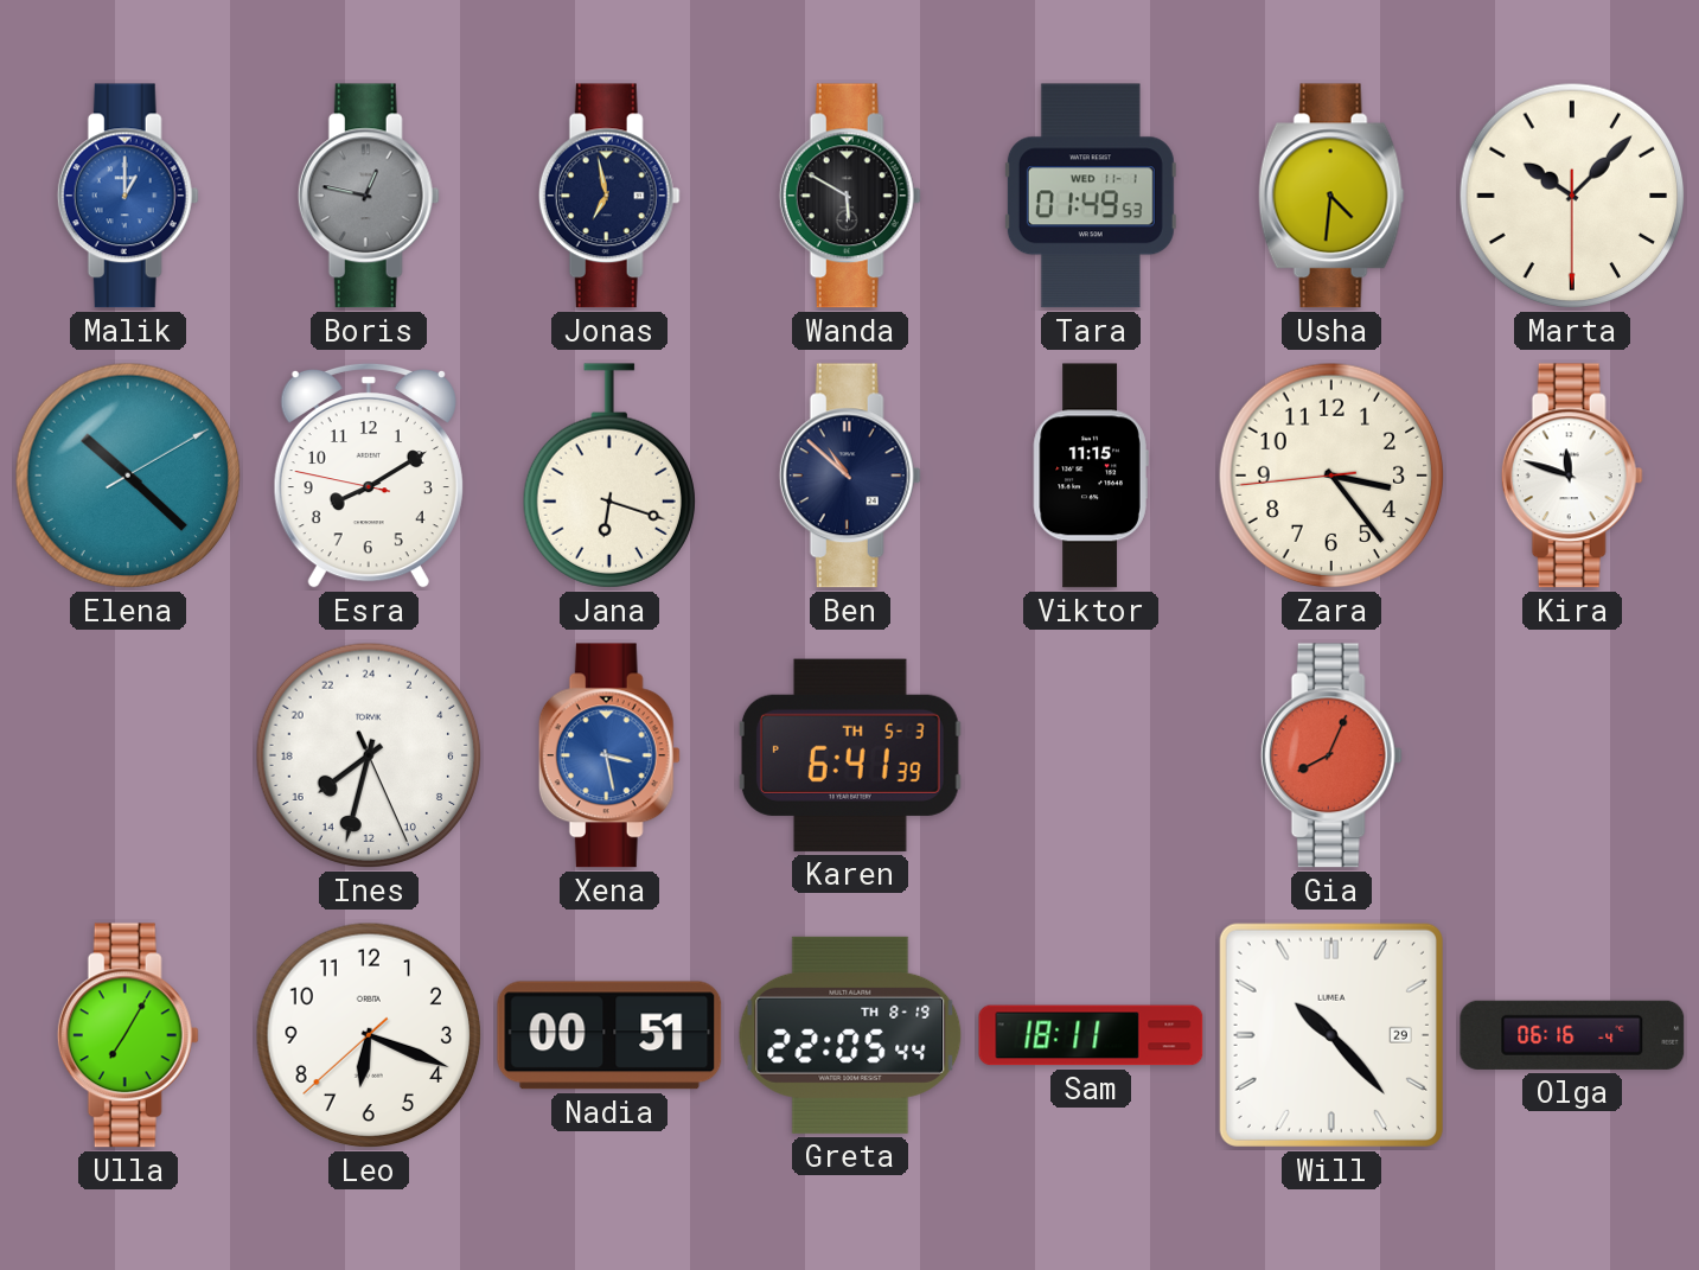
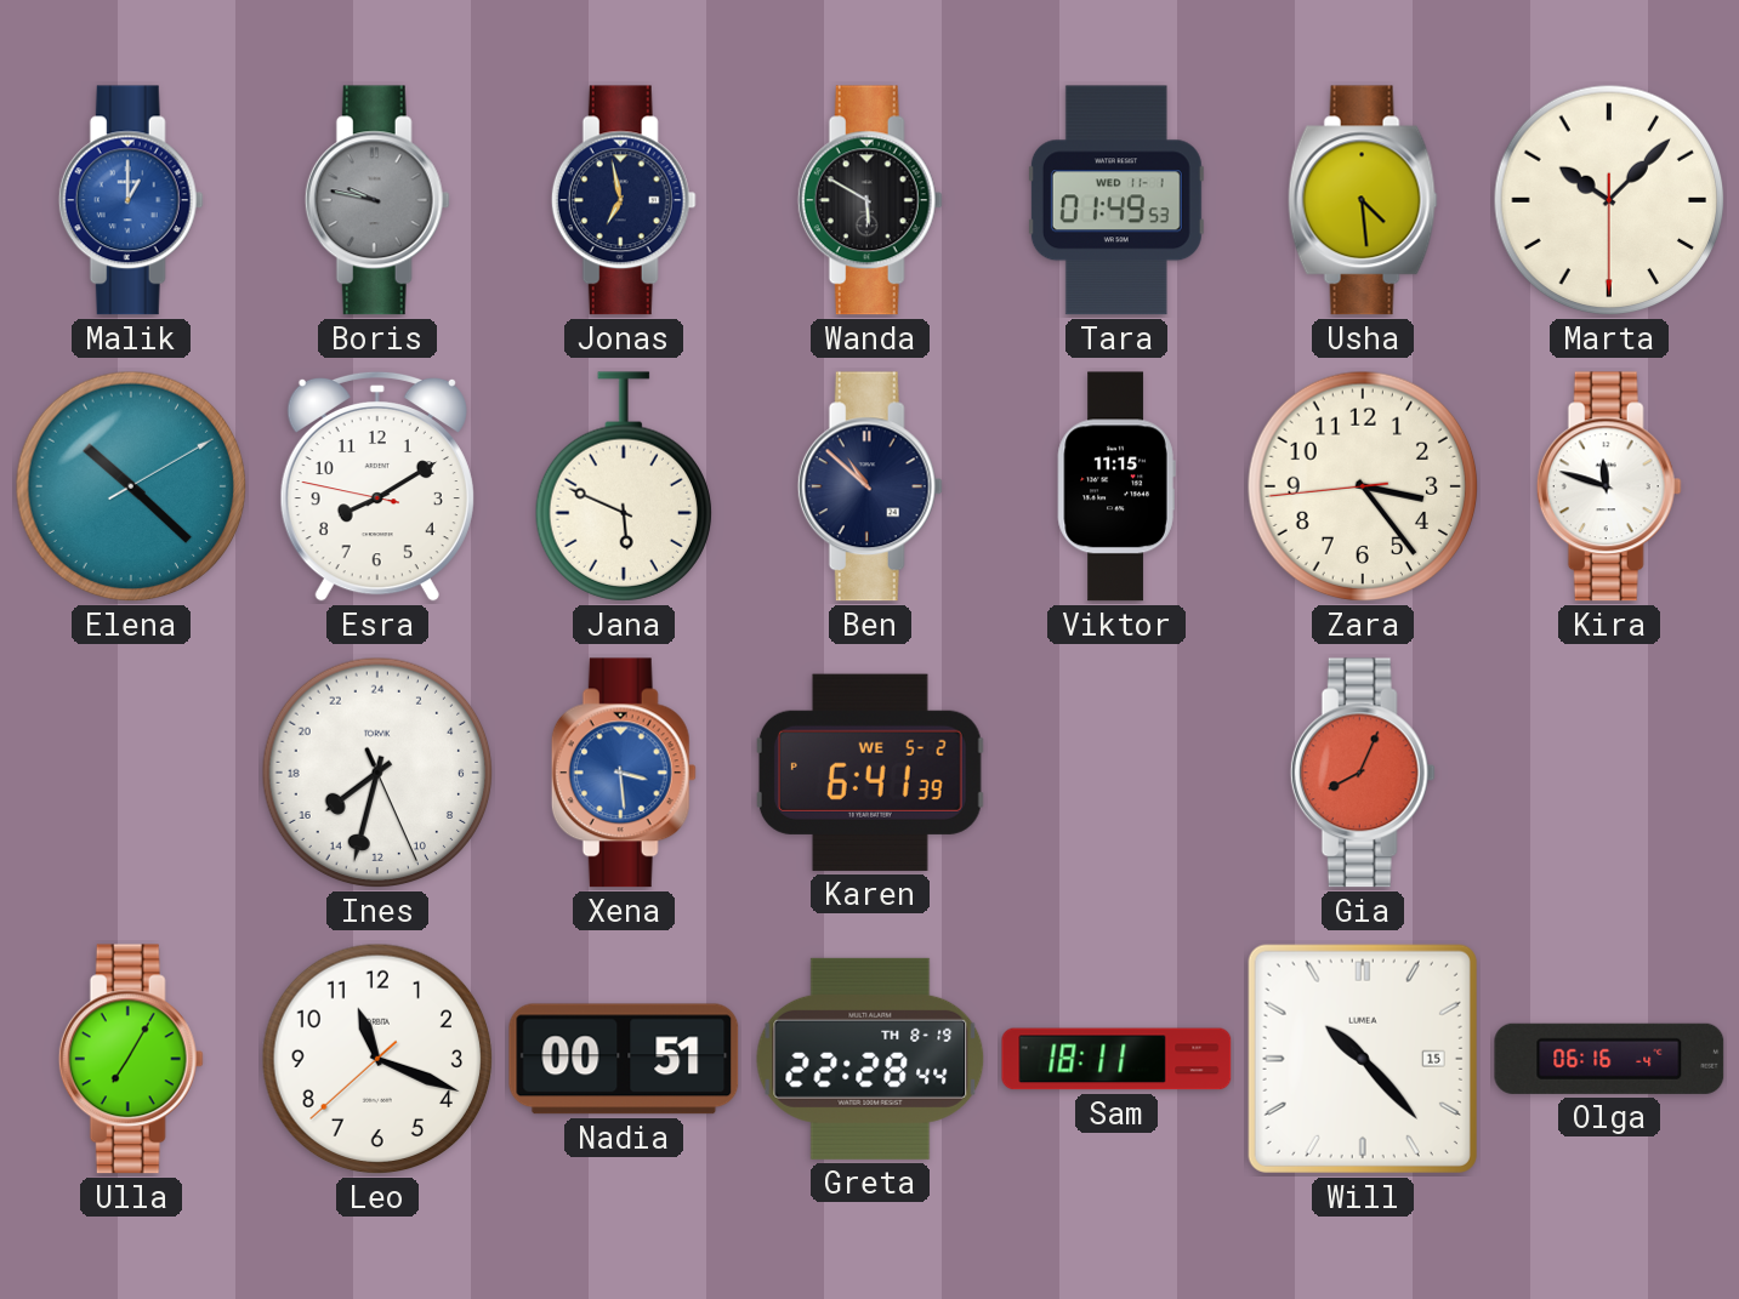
Boris: 12:47 -> 9:47
Usha: 4:31 -> 4:29
Jana: 6:18 -> 5:49
Xena: 3:28 -> 3:29
Karen date: TH 5-3 -> WE 5-2
Leo: 6:18 -> 11:18
Greta: 22:05 -> 22:28
Will date: 29 -> 15
